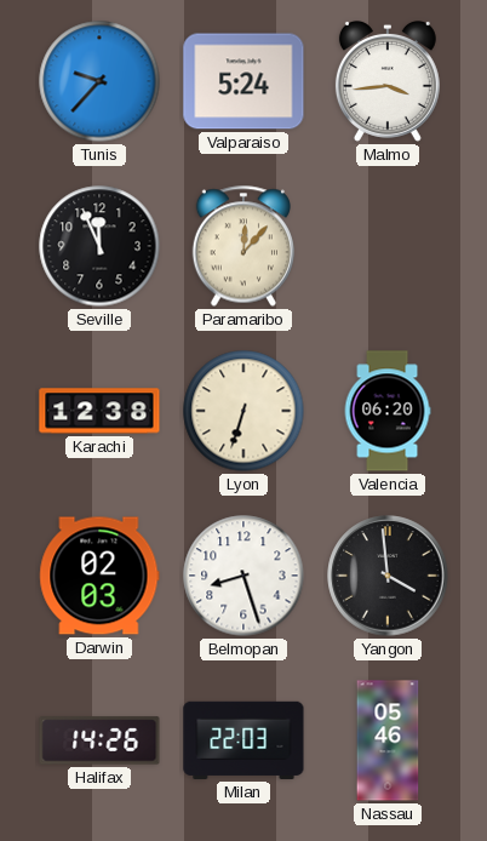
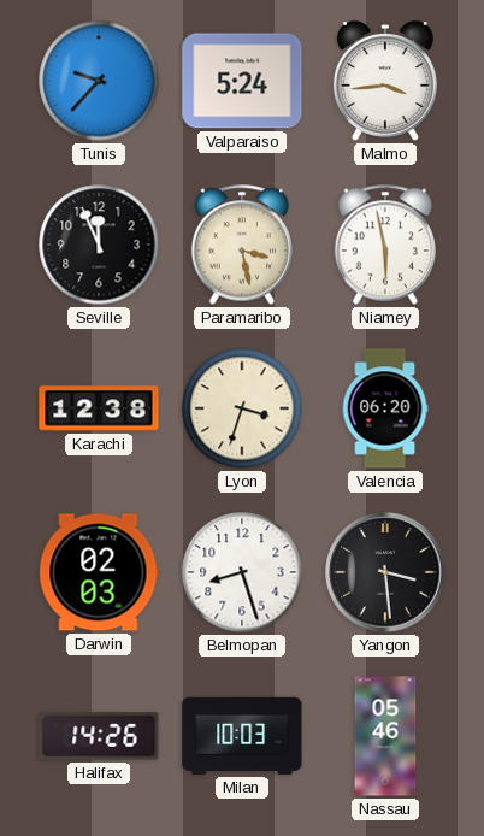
Paramaribo: 12:07 -> 3:28
Niamey: none -> 5:58
Lyon: 6:33 -> 3:33
Yangon: 3:59 -> 3:29
Milan: 22:03 -> 10:03
